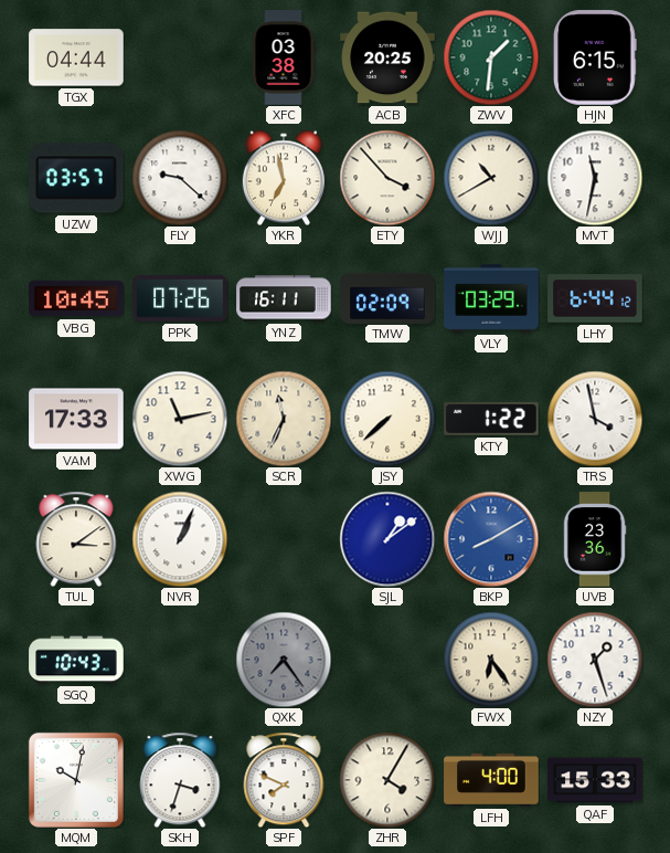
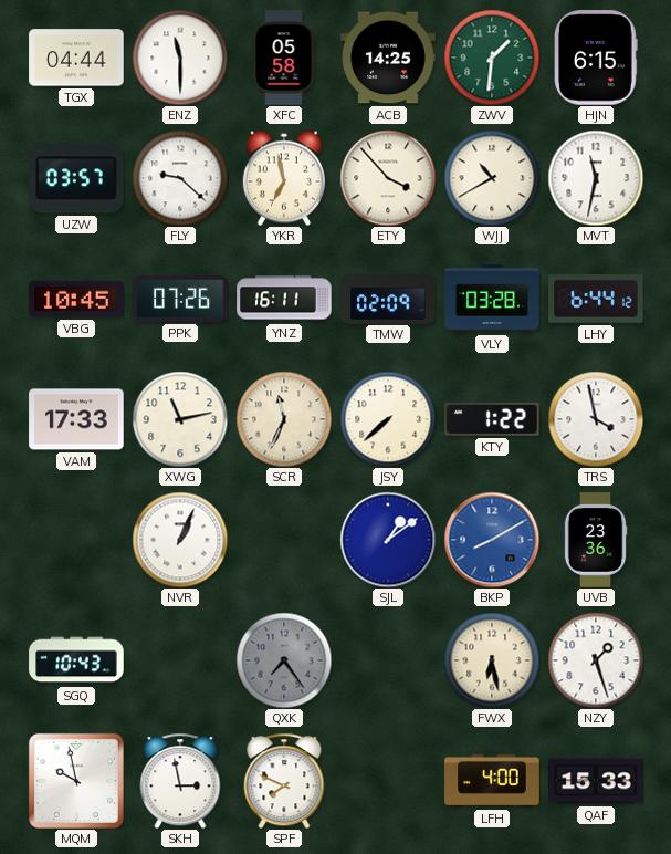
ENZ: none -> 11:30
XFC: 03:38 -> 05:58
ACB: 20:25 -> 14:25
VLY: 03:29 -> 03:28
TUL: 3:09 -> none
FWX: 6:24 -> 6:28
MQM: 10:02 -> 9:58
SKH: 3:33 -> 2:58
ZHR: 4:05 -> none
